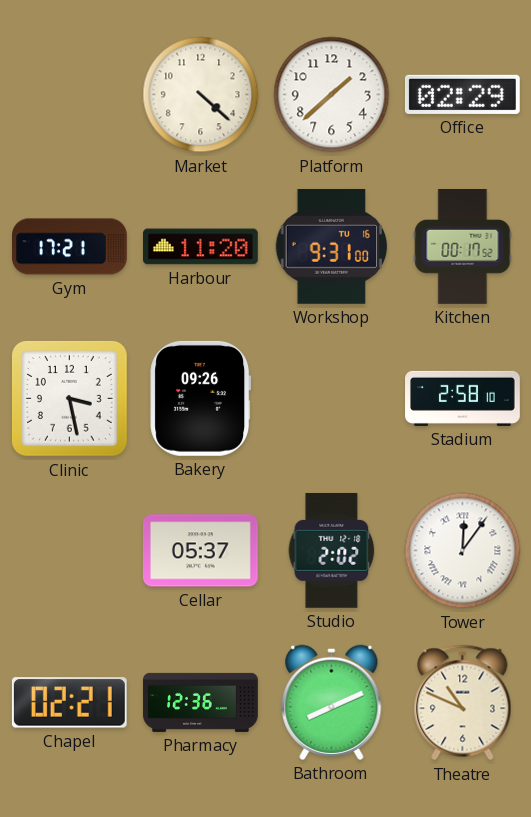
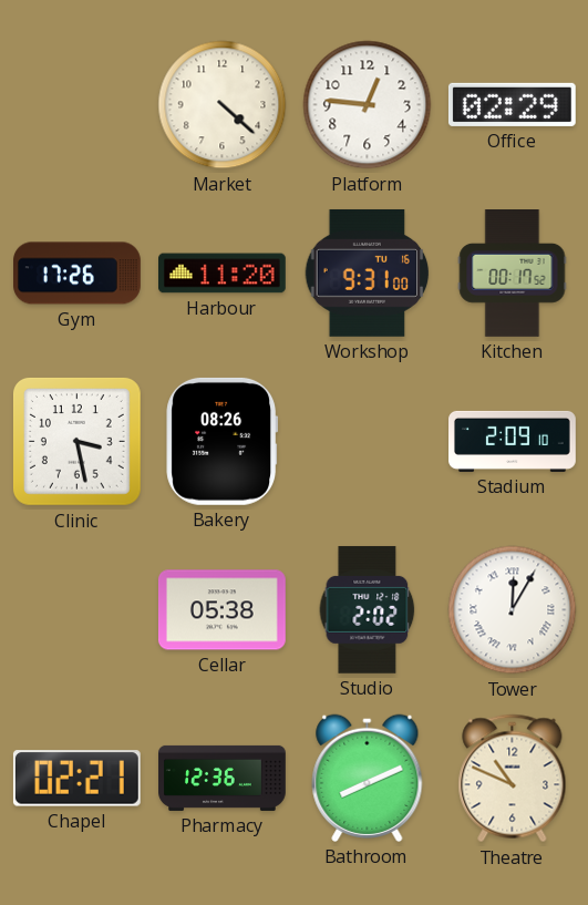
Platform: 1:38 -> 12:46
Gym: 17:21 -> 17:26
Bakery: 09:26 -> 08:26
Stadium: 2:58 -> 2:09
Cellar: 05:37 -> 05:38
Tower: 12:06 -> 12:05
